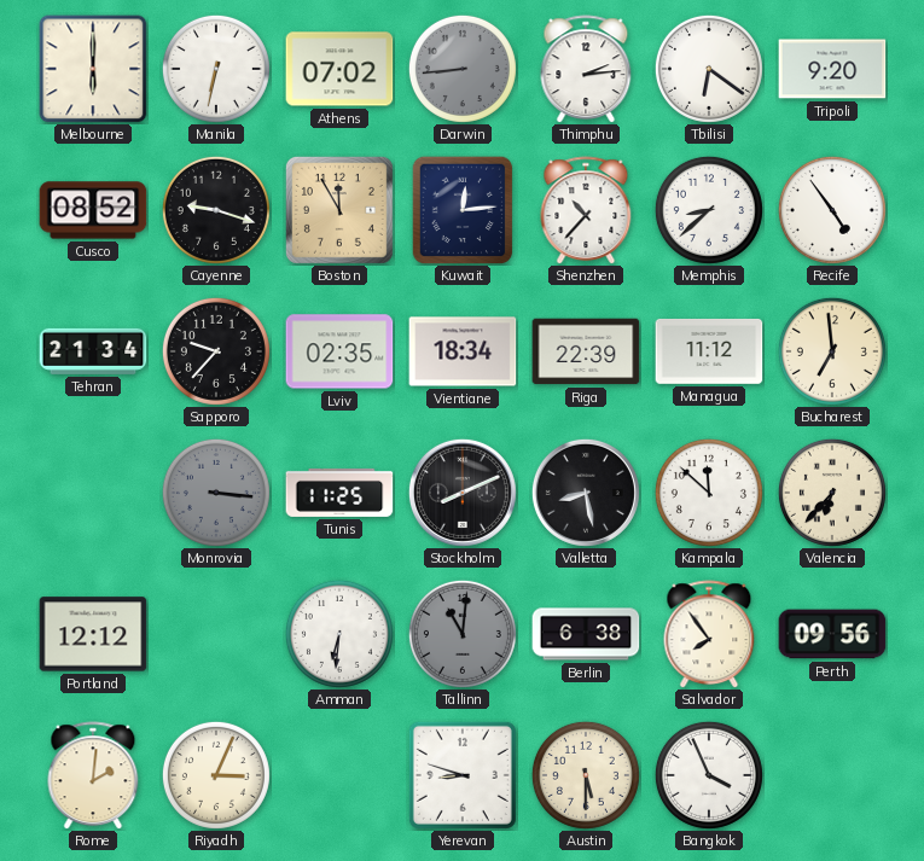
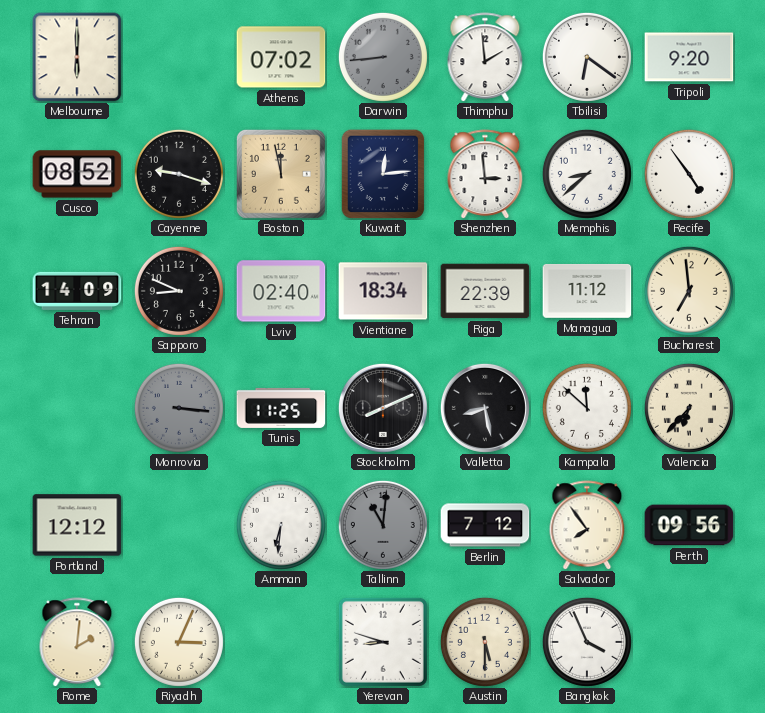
Manila: 6:32 -> none
Thimphu: 2:14 -> 1:59
Boston: 11:55 -> 11:58
Shenzhen: 10:37 -> 2:59
Tehran: 21:34 -> 14:09
Sapporo: 9:37 -> 8:49
Lviv: 02:35 -> 02:40
Berlin: 6:38 -> 7:12
